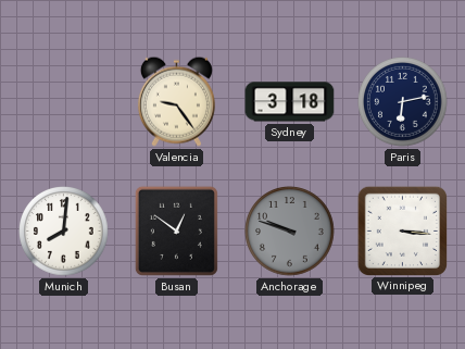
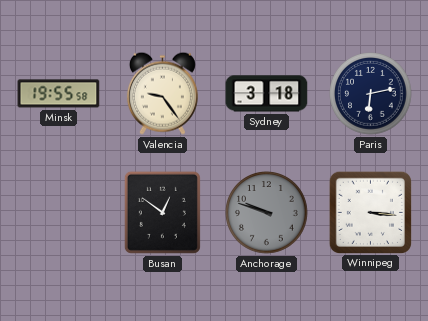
Minsk: none -> 19:55
Munich: 8:01 -> none
